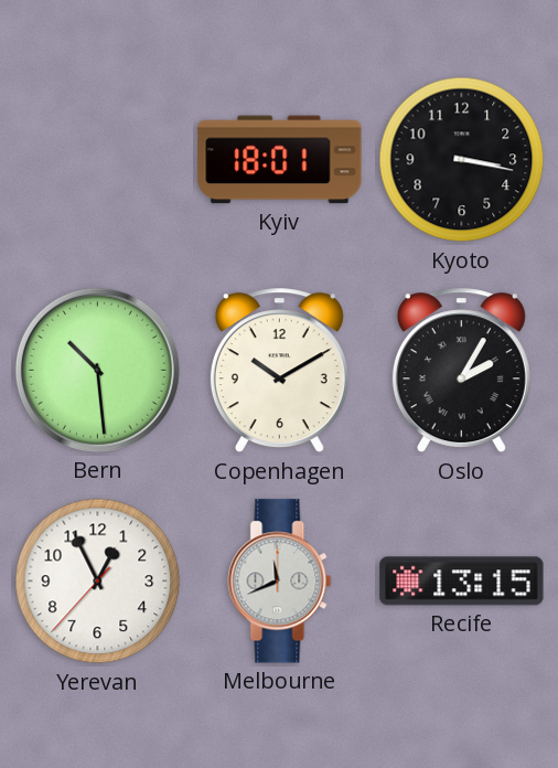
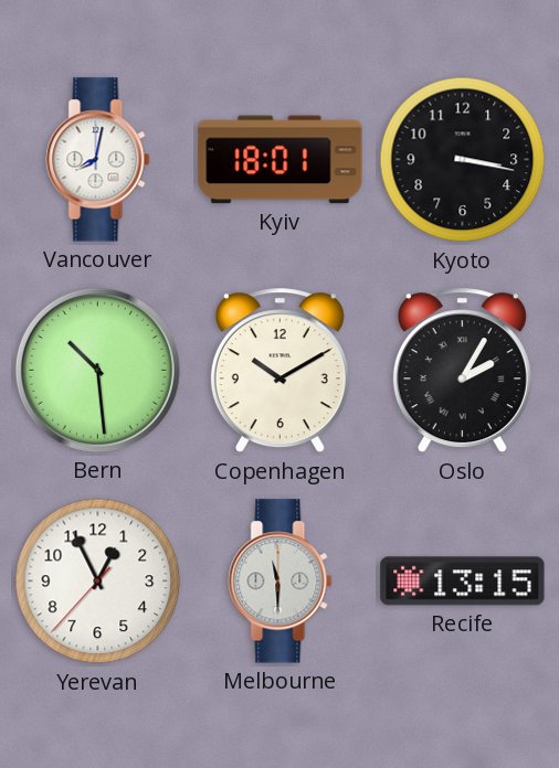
Vancouver: none -> 8:02
Melbourne: 11:41 -> 11:30
